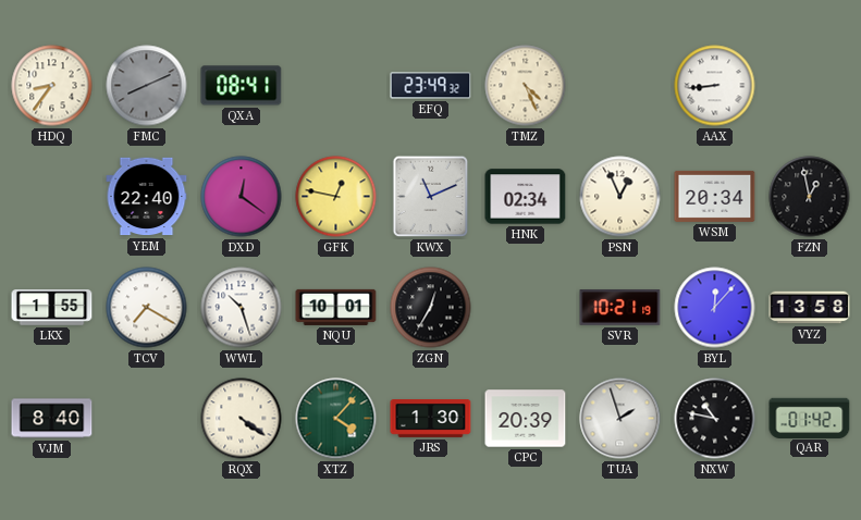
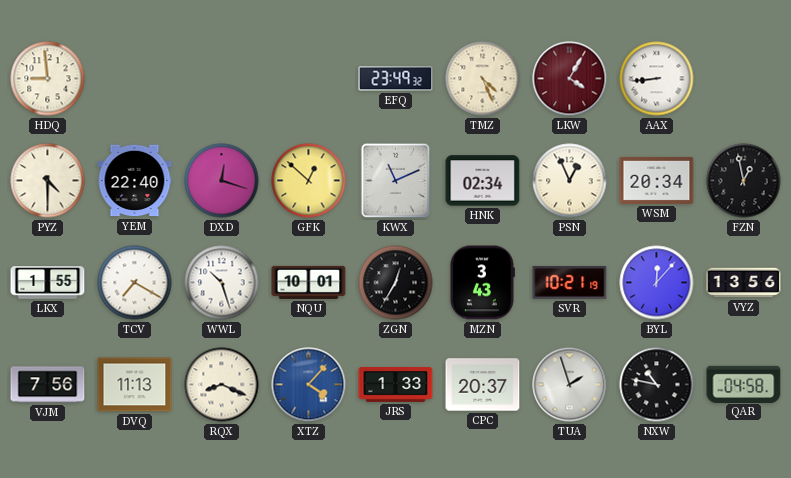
HDQ: 8:36 -> 8:59
FMC: 8:11 -> none
QXA: 08:41 -> none
LKW: none -> 4:05
PYZ: none -> 4:30
DXD: 12:21 -> 12:18
GFK: 12:47 -> 12:52
MZN: none -> 3:43
VYZ: 13:58 -> 13:56
VJM: 8:40 -> 7:56
DVQ: none -> 11:13
RQX: 4:21 -> 8:19
XTZ dial: green -> blue
JRS: 1:30 -> 1:33
CPC: 20:39 -> 20:37
QAR: 01:42 -> 04:58
